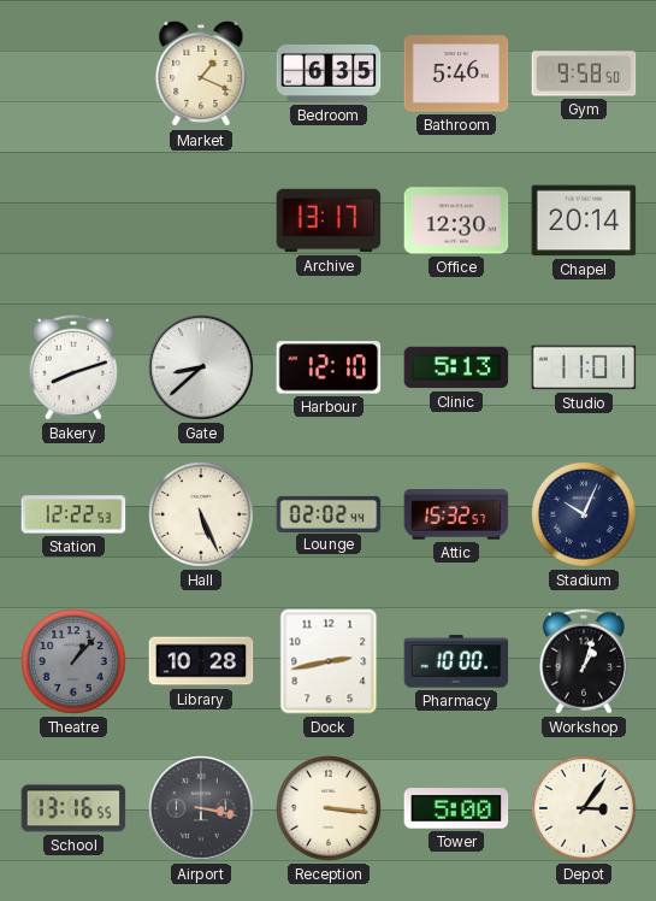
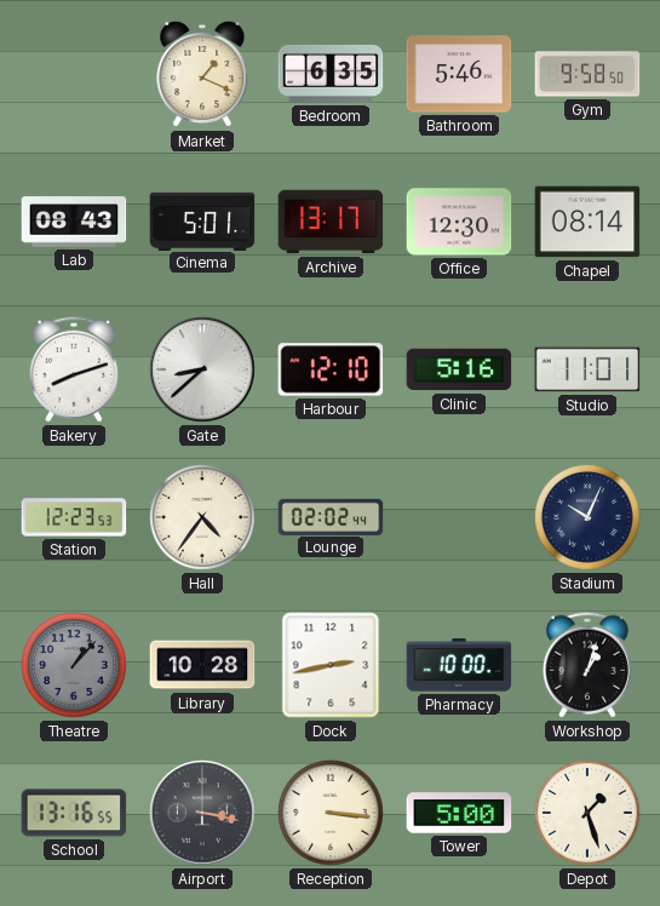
Lab: none -> 08:43
Cinema: none -> 5:01
Chapel: 20:14 -> 08:14
Clinic: 5:13 -> 5:16
Station: 12:22 -> 12:23
Hall: 5:26 -> 4:36
Attic: 15:32 -> none
Depot: 3:06 -> 1:27
